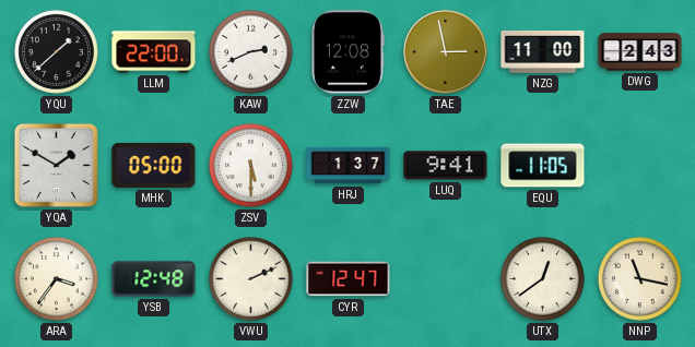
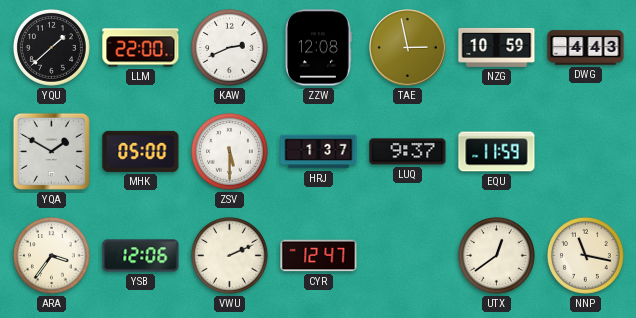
NZG: 11:00 -> 10:59
DWG: 2:43 -> 4:43
LUQ: 9:41 -> 9:37
EQU: 11:05 -> 11:59
YSB: 12:48 -> 12:06
